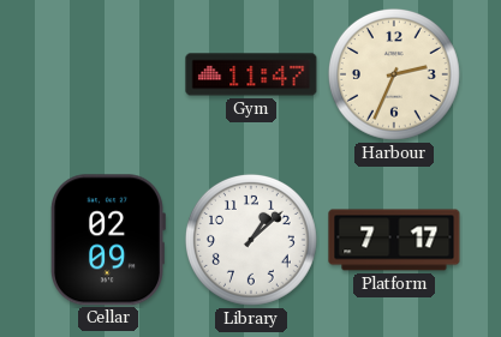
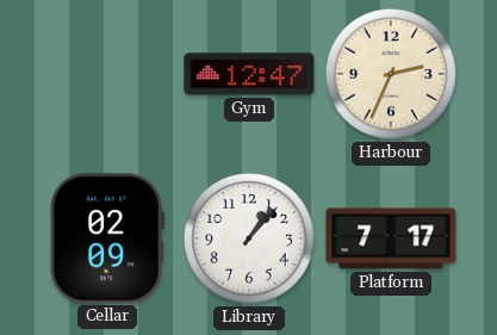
Gym: 11:47 -> 12:47
Library: 1:08 -> 1:07
